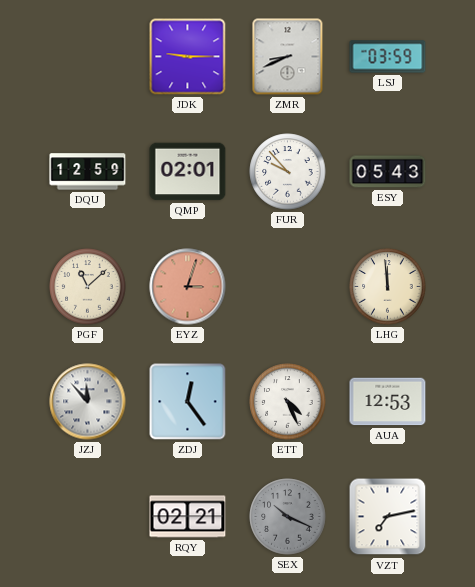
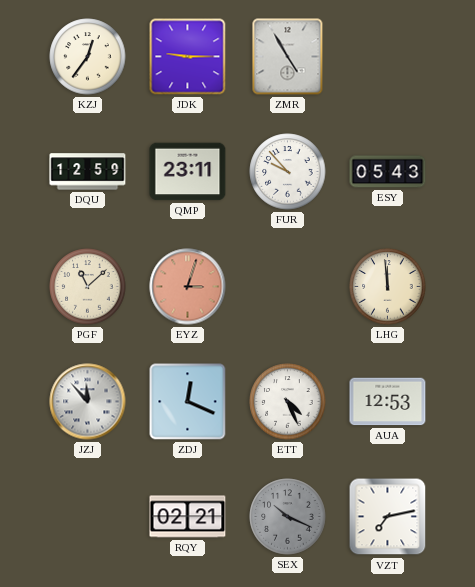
KZJ: none -> 12:36
ZMR: 8:41 -> 4:55
LSJ: 03:59 -> none
QMP: 02:01 -> 23:11
ZDJ: 12:24 -> 12:19
